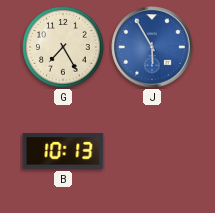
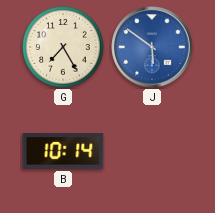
J: 5:55 -> 5:51
B: 10:13 -> 10:14
